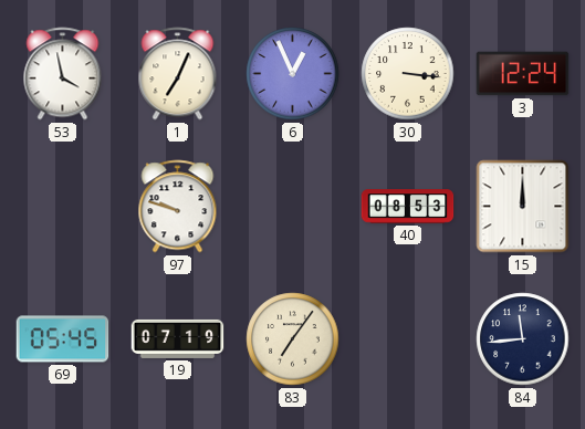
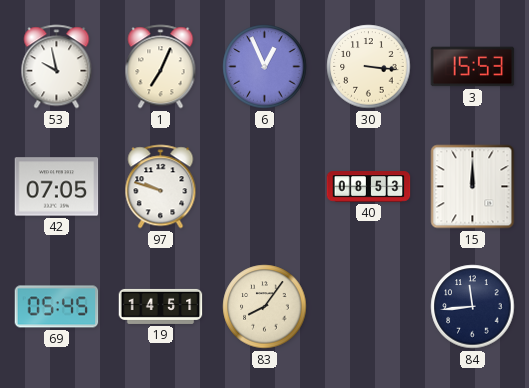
53: 3:58 -> 9:58
3: 12:24 -> 15:53
42: none -> 07:05
19: 07:19 -> 14:51
83: 7:06 -> 8:06
